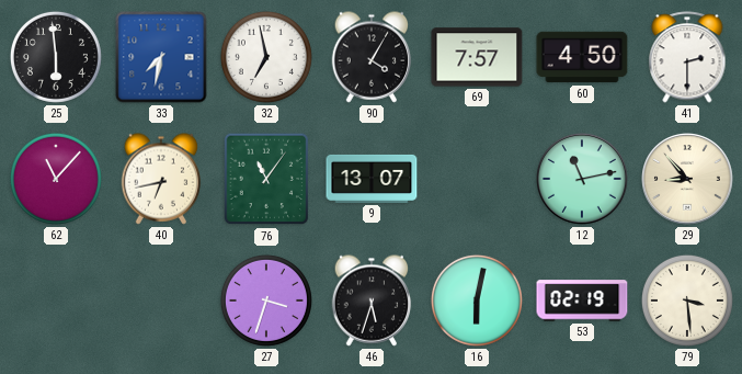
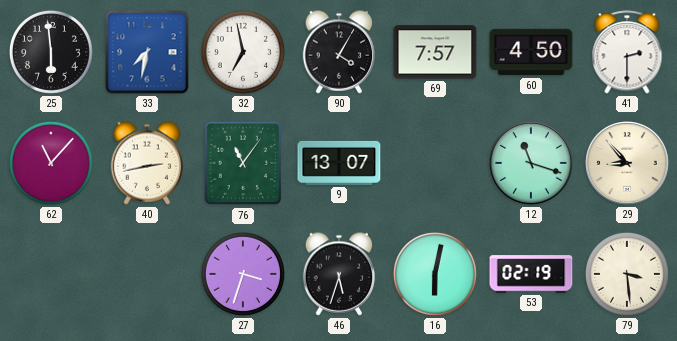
40: 6:43 -> 2:43
12: 11:13 -> 11:18
